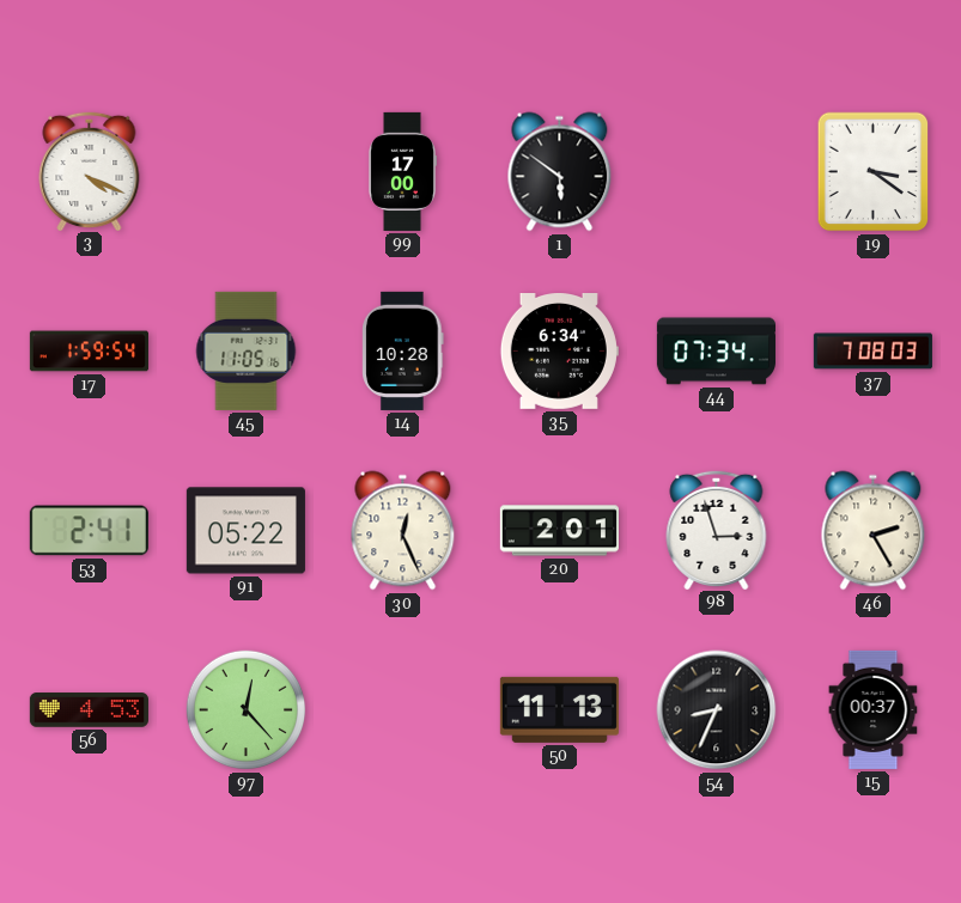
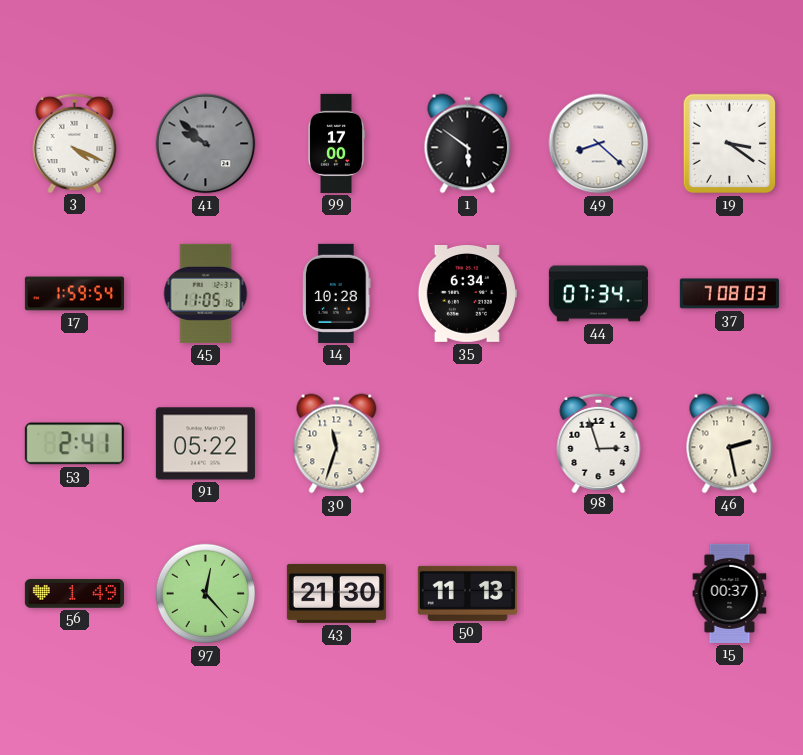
41: none -> 9:52
49: none -> 8:22
30: 12:26 -> 11:33
20: 2:01 -> none
46: 2:25 -> 2:28
56: 4:53 -> 1:49
43: none -> 21:30
54: 8:34 -> none
